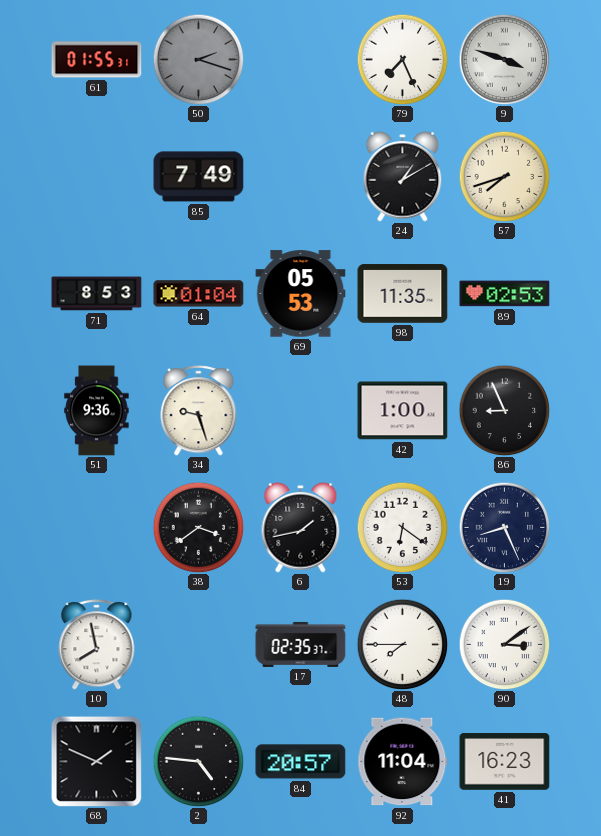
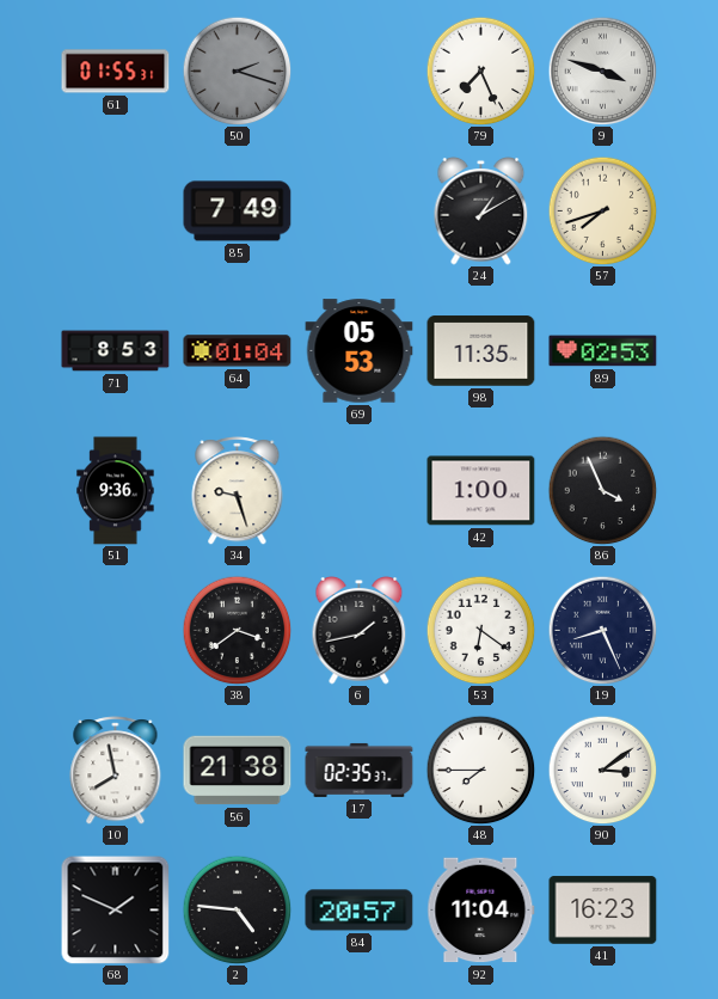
86: 8:56 -> 3:56
56: none -> 21:38
